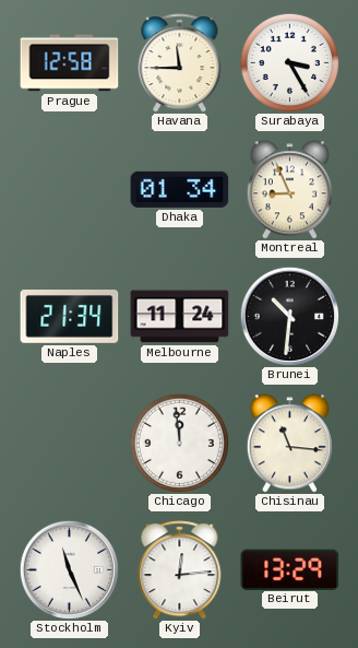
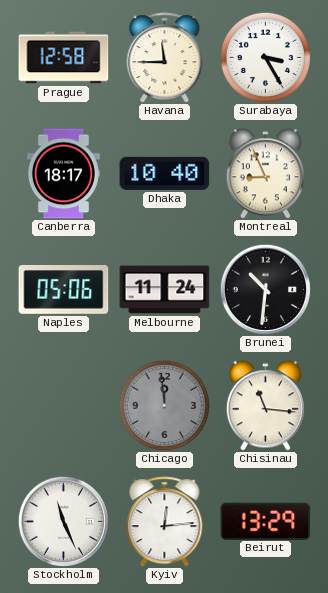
Canberra: none -> 18:17
Dhaka: 01:34 -> 10:40
Naples: 21:34 -> 05:06
Chicago dial: white -> grey
